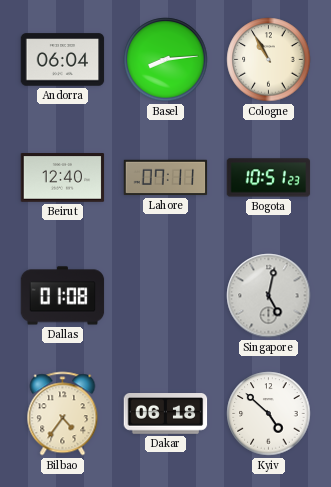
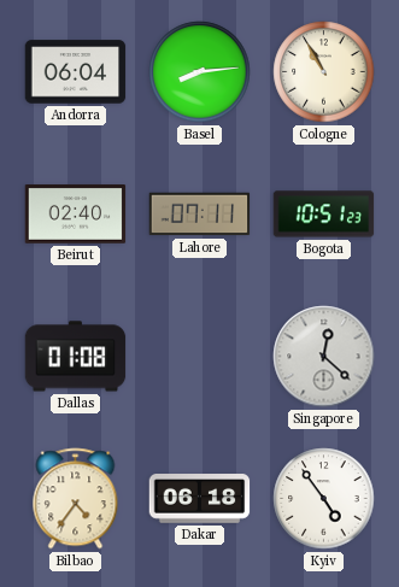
Beirut: 12:40 -> 02:40
Singapore: 5:02 -> 12:22
Kyiv: 4:52 -> 4:54
